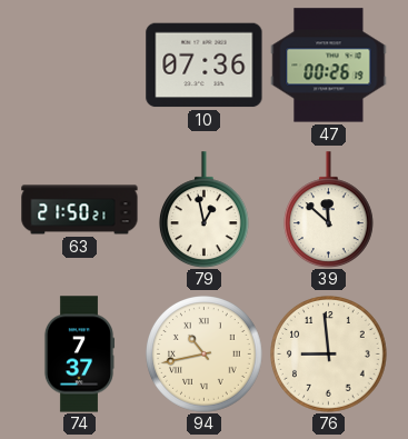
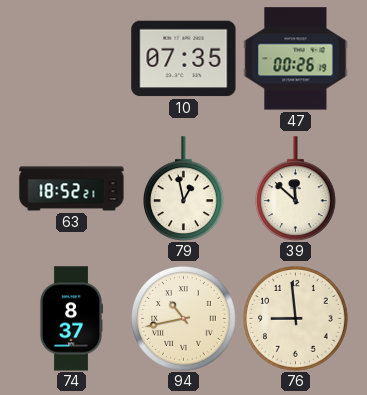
10: 07:36 -> 07:35
63: 21:50 -> 18:52
74: 7:37 -> 8:37
